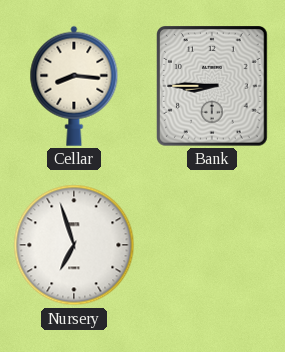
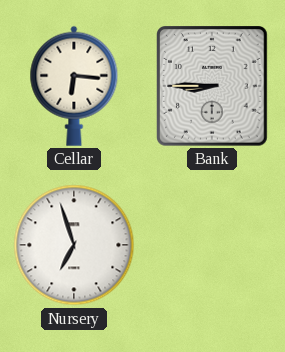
Cellar: 8:16 -> 6:16
